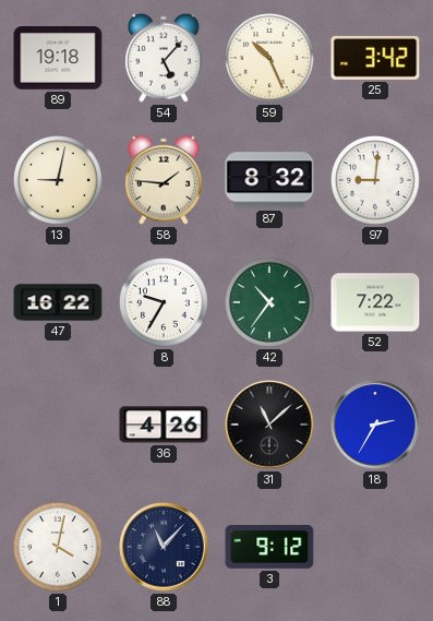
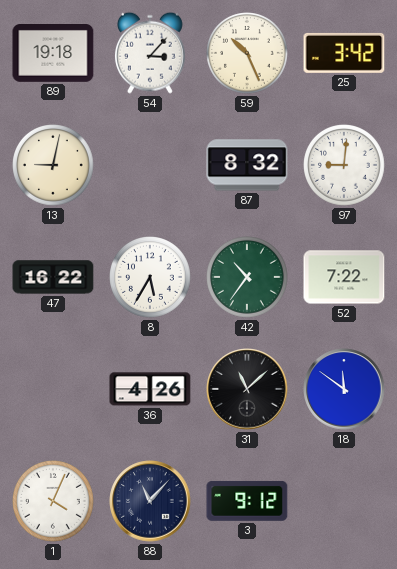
54: 5:07 -> 3:07
58: 1:46 -> none
8: 9:35 -> 5:35
18: 2:35 -> 11:51
1: 4:02 -> 4:04
